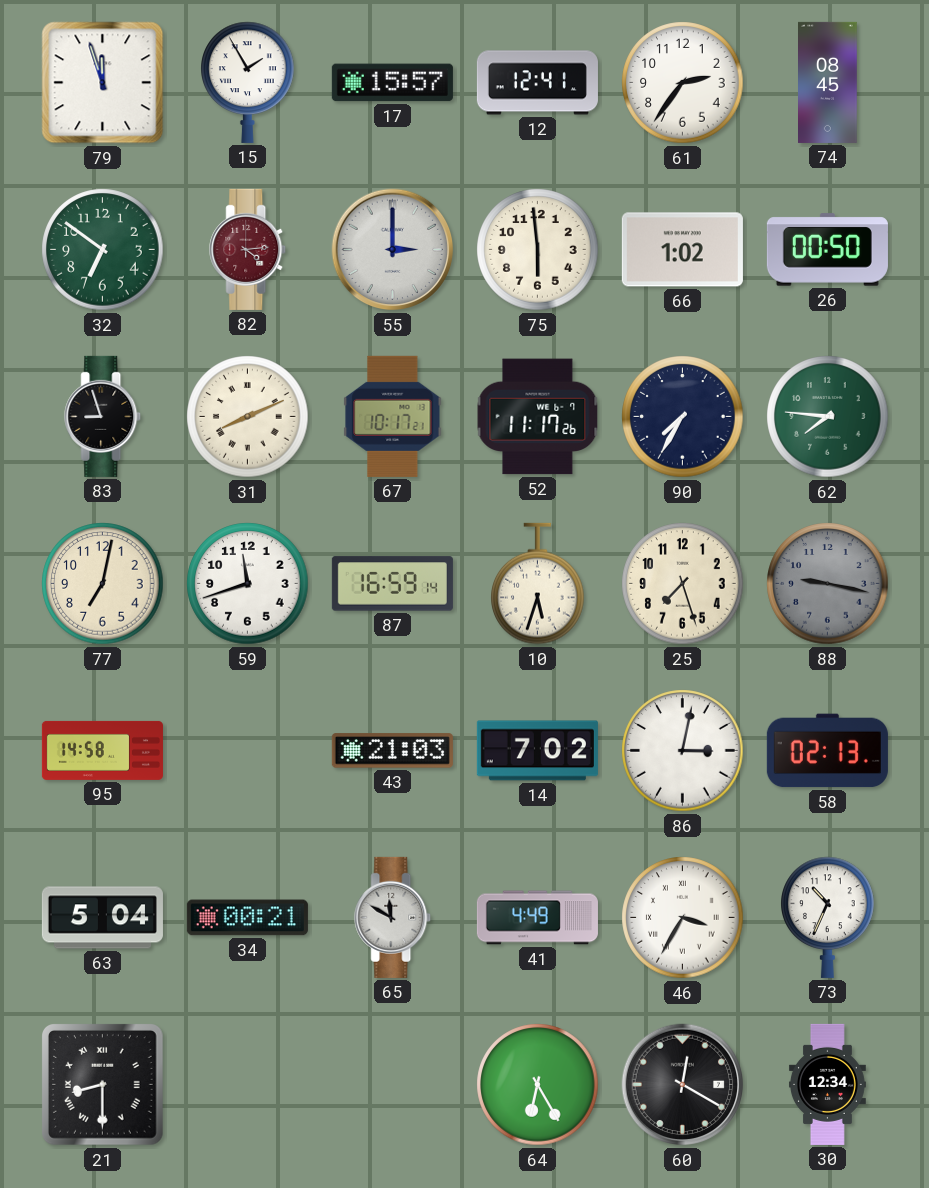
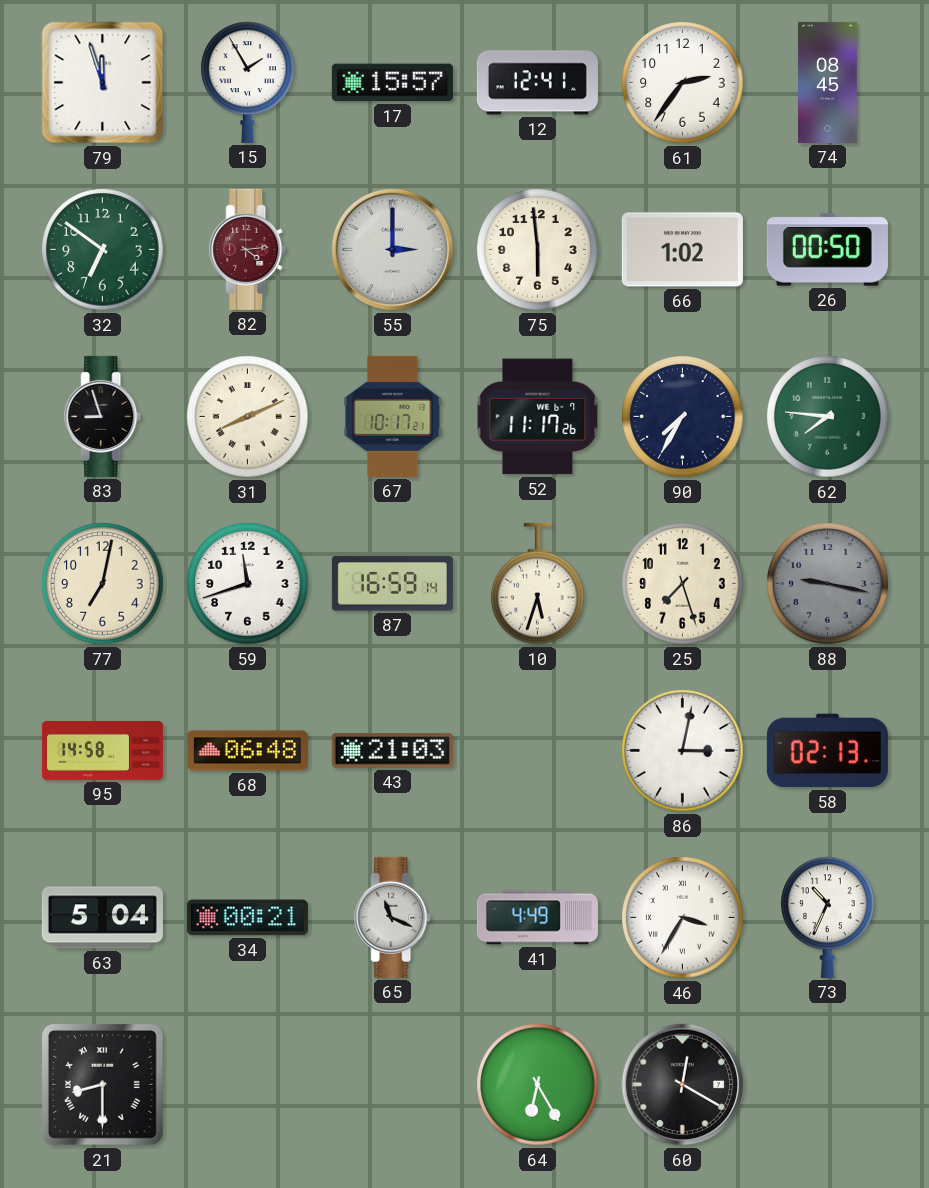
68: none -> 06:48
14: 7:02 -> none
65: 11:50 -> 11:19
30: 12:34 -> none
